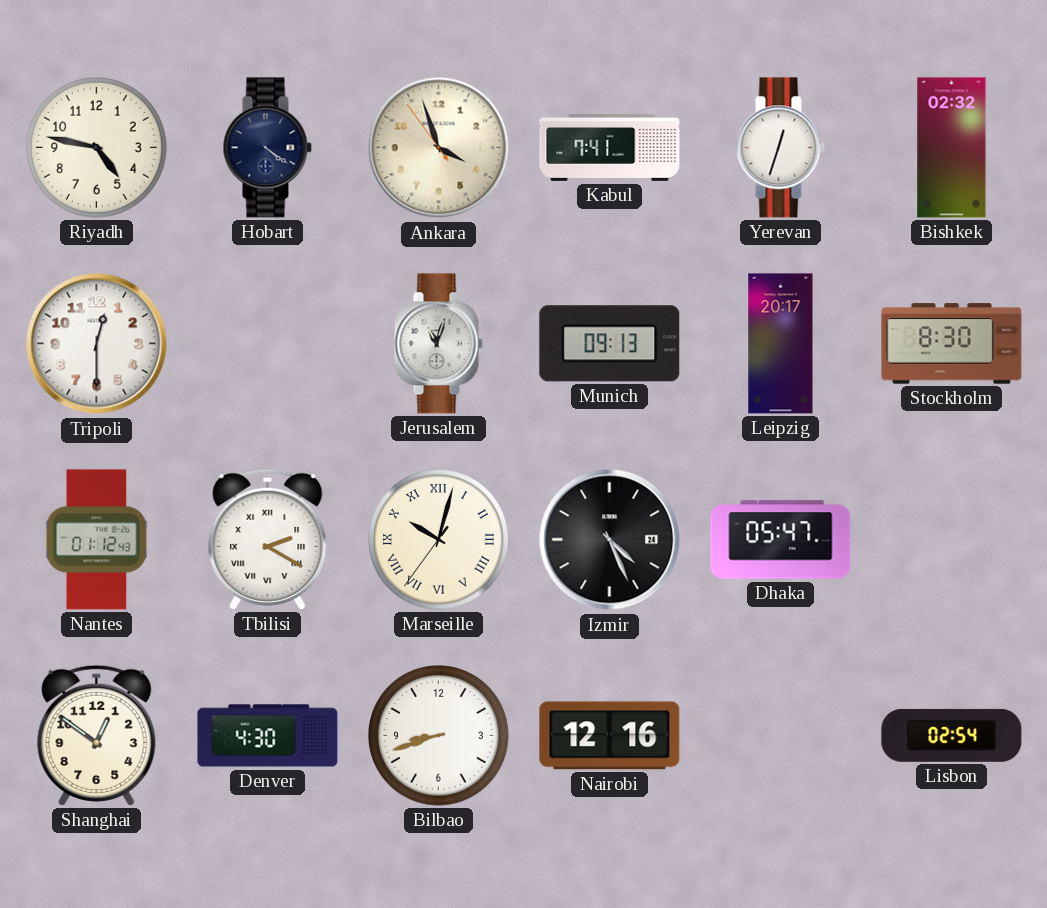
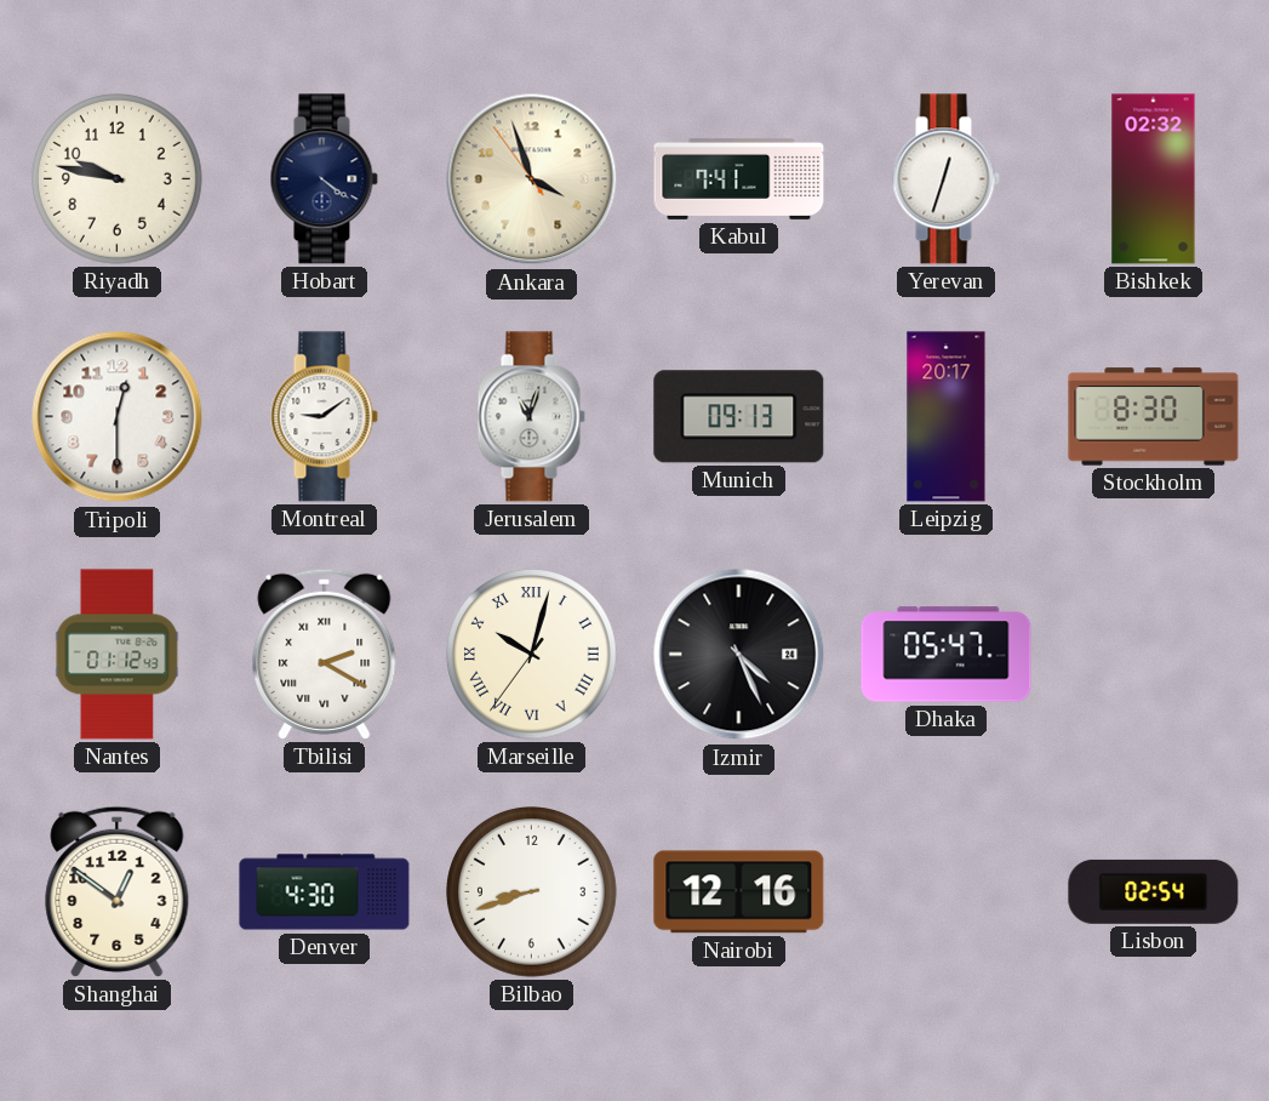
Riyadh: 4:47 -> 9:47
Montreal: none -> 9:09
